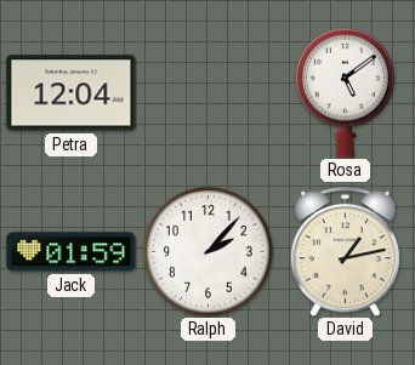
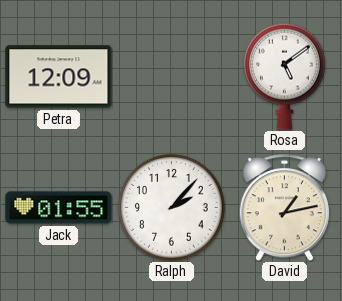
Petra: 12:04 -> 12:09
Jack: 01:59 -> 01:55
